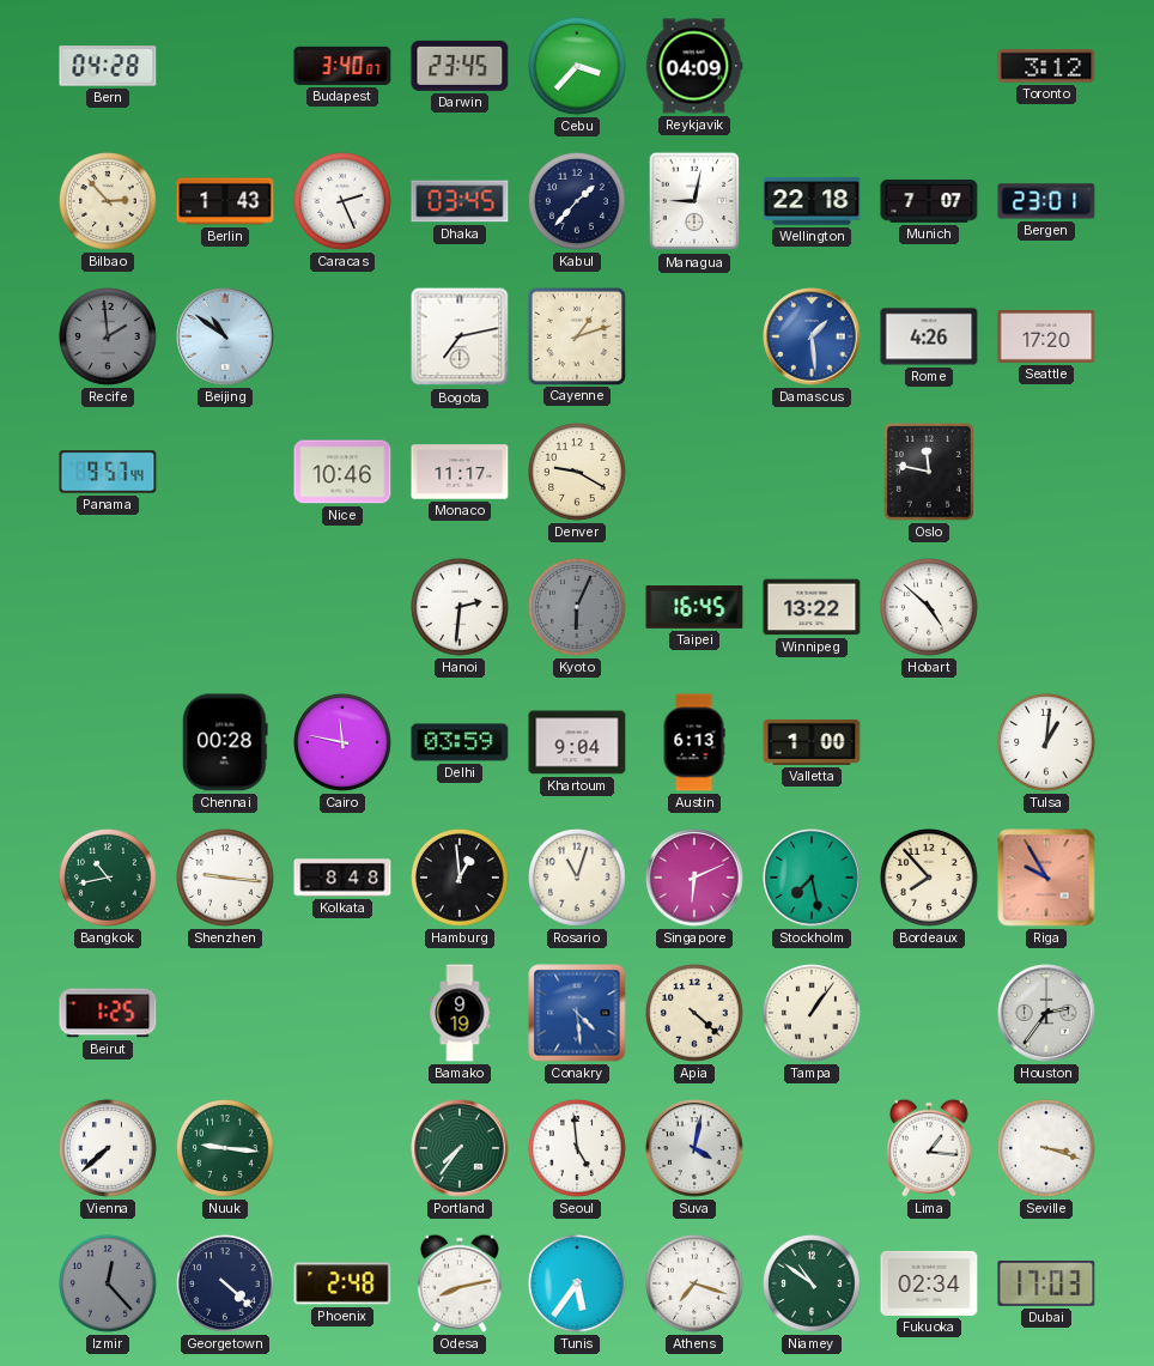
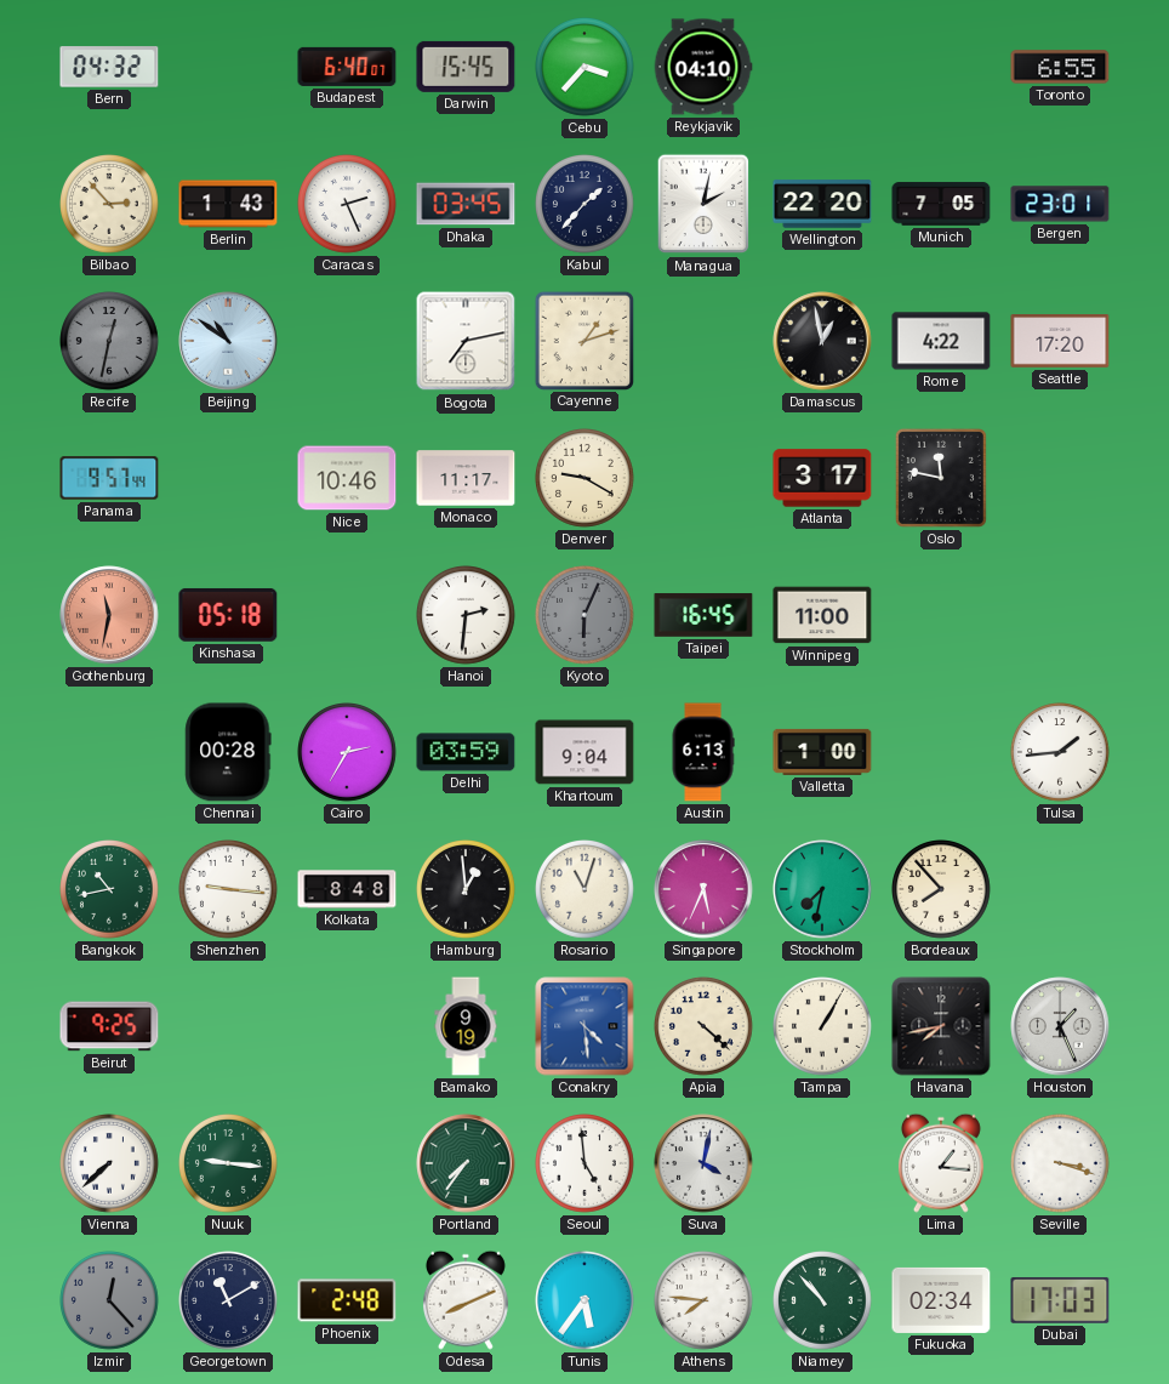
Bern: 04:28 -> 04:32
Budapest: 3:40 -> 6:40
Darwin: 23:45 -> 15:45
Reykjavik: 04:09 -> 04:10
Toronto: 3:12 -> 6:55
Managua: 9:02 -> 2:02
Wellington: 22:18 -> 22:20
Munich: 7:07 -> 7:05
Recife: 1:59 -> 12:32
Damascus: 1:29 -> 12:58
Damascus dial: blue -> black
Rome: 4:26 -> 4:22
Atlanta: none -> 3:17
Gothenburg: none -> 11:32
Kinshasa: none -> 05:18
Winnipeg: 13:22 -> 11:00
Hobart: 4:52 -> none
Cairo: 11:47 -> 2:35
Tulsa: 1:01 -> 1:44
Singapore: 6:11 -> 5:34
Stockholm: 7:28 -> 7:32
Riga: 9:55 -> none
Beirut: 1:25 -> 9:25
Tampa: 1:06 -> 1:05
Havana: none -> 7:43
Houston: 2:36 -> 1:26
Georgetown: 4:22 -> 11:10
Odesa: 8:13 -> 8:11
Athens: 7:18 -> 7:46
Niamey: 10:51 -> 10:53
